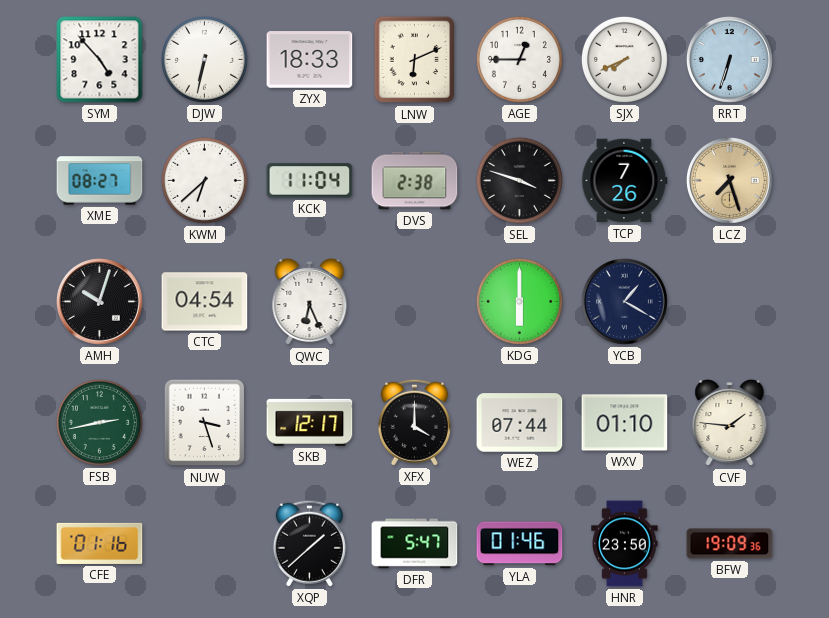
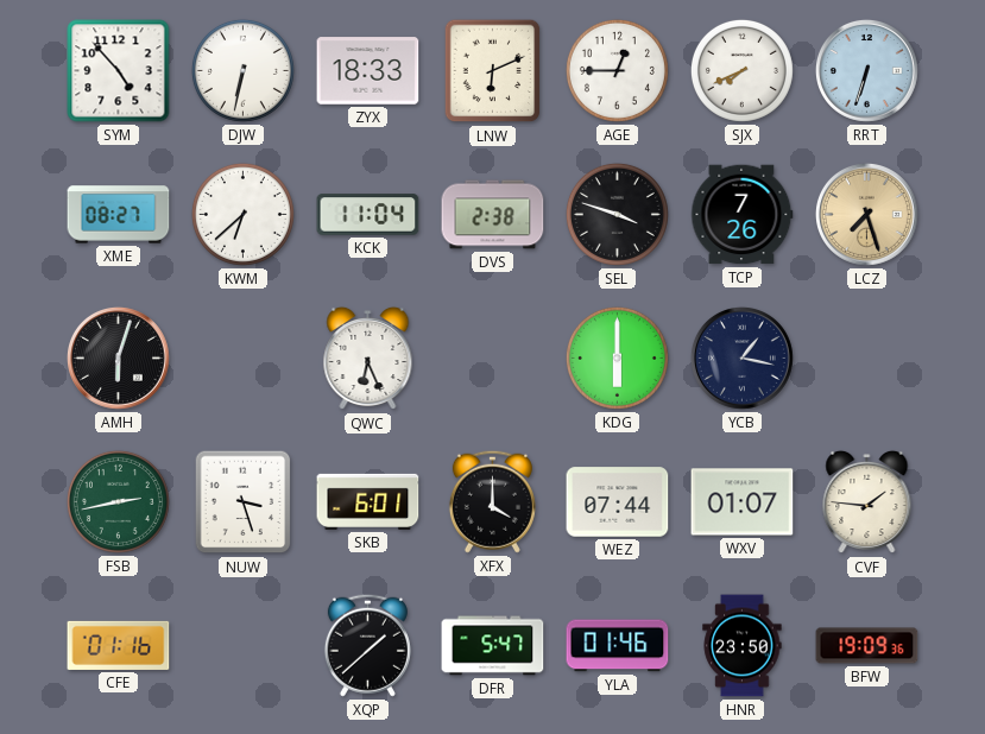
AMH: 10:03 -> 6:03
CTC: 04:54 -> none
YCB: 1:20 -> 1:17
SKB: 12:17 -> 6:01
WXV: 01:10 -> 01:07
